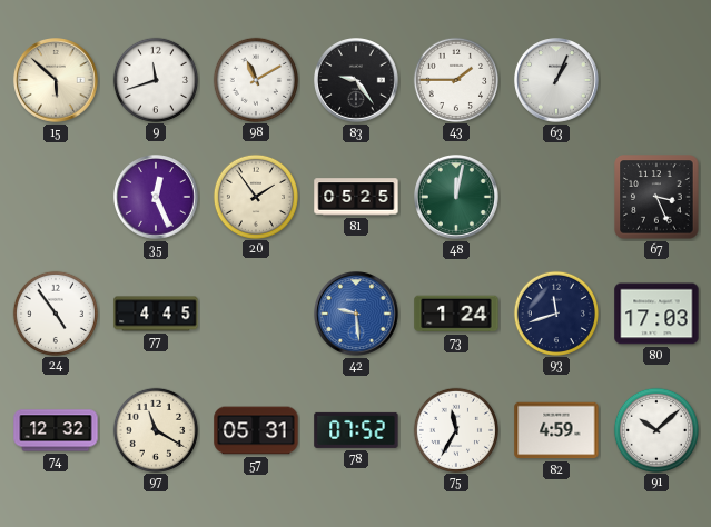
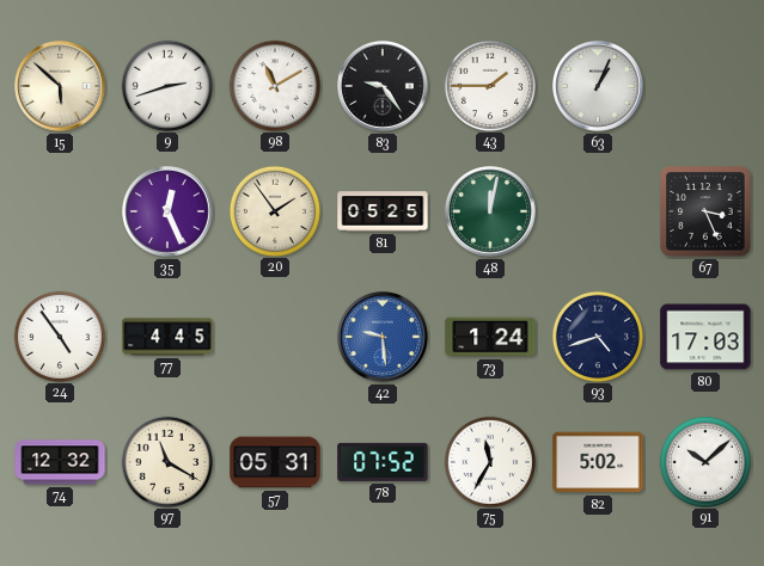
9: 11:42 -> 2:42
93: 11:42 -> 4:42
82: 4:59 -> 5:02
